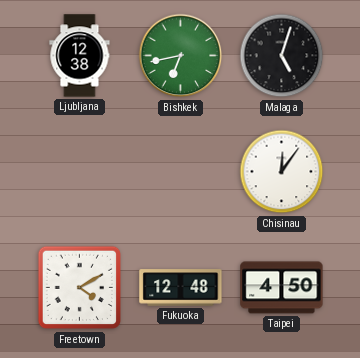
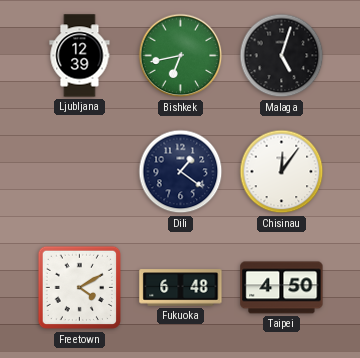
Ljubljana: 12:38 -> 12:39
Dili: none -> 1:21
Fukuoka: 12:48 -> 6:48
